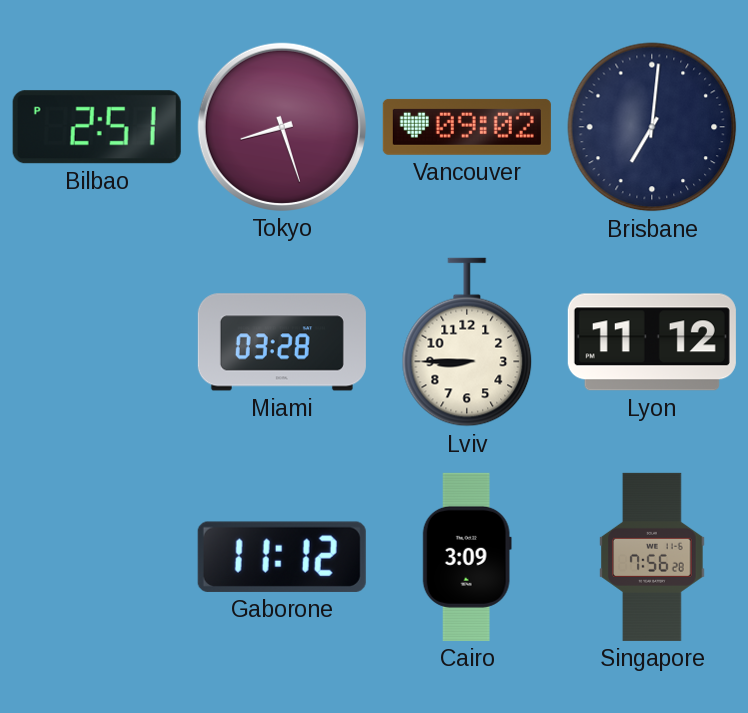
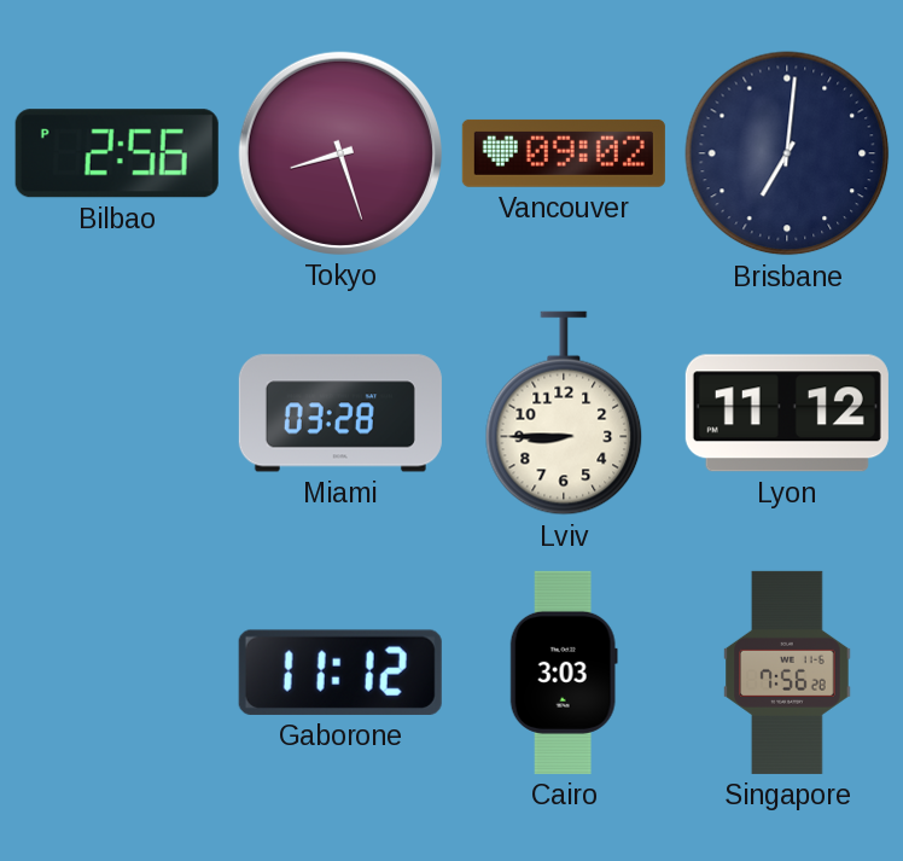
Bilbao: 2:51 -> 2:56
Cairo: 3:09 -> 3:03
